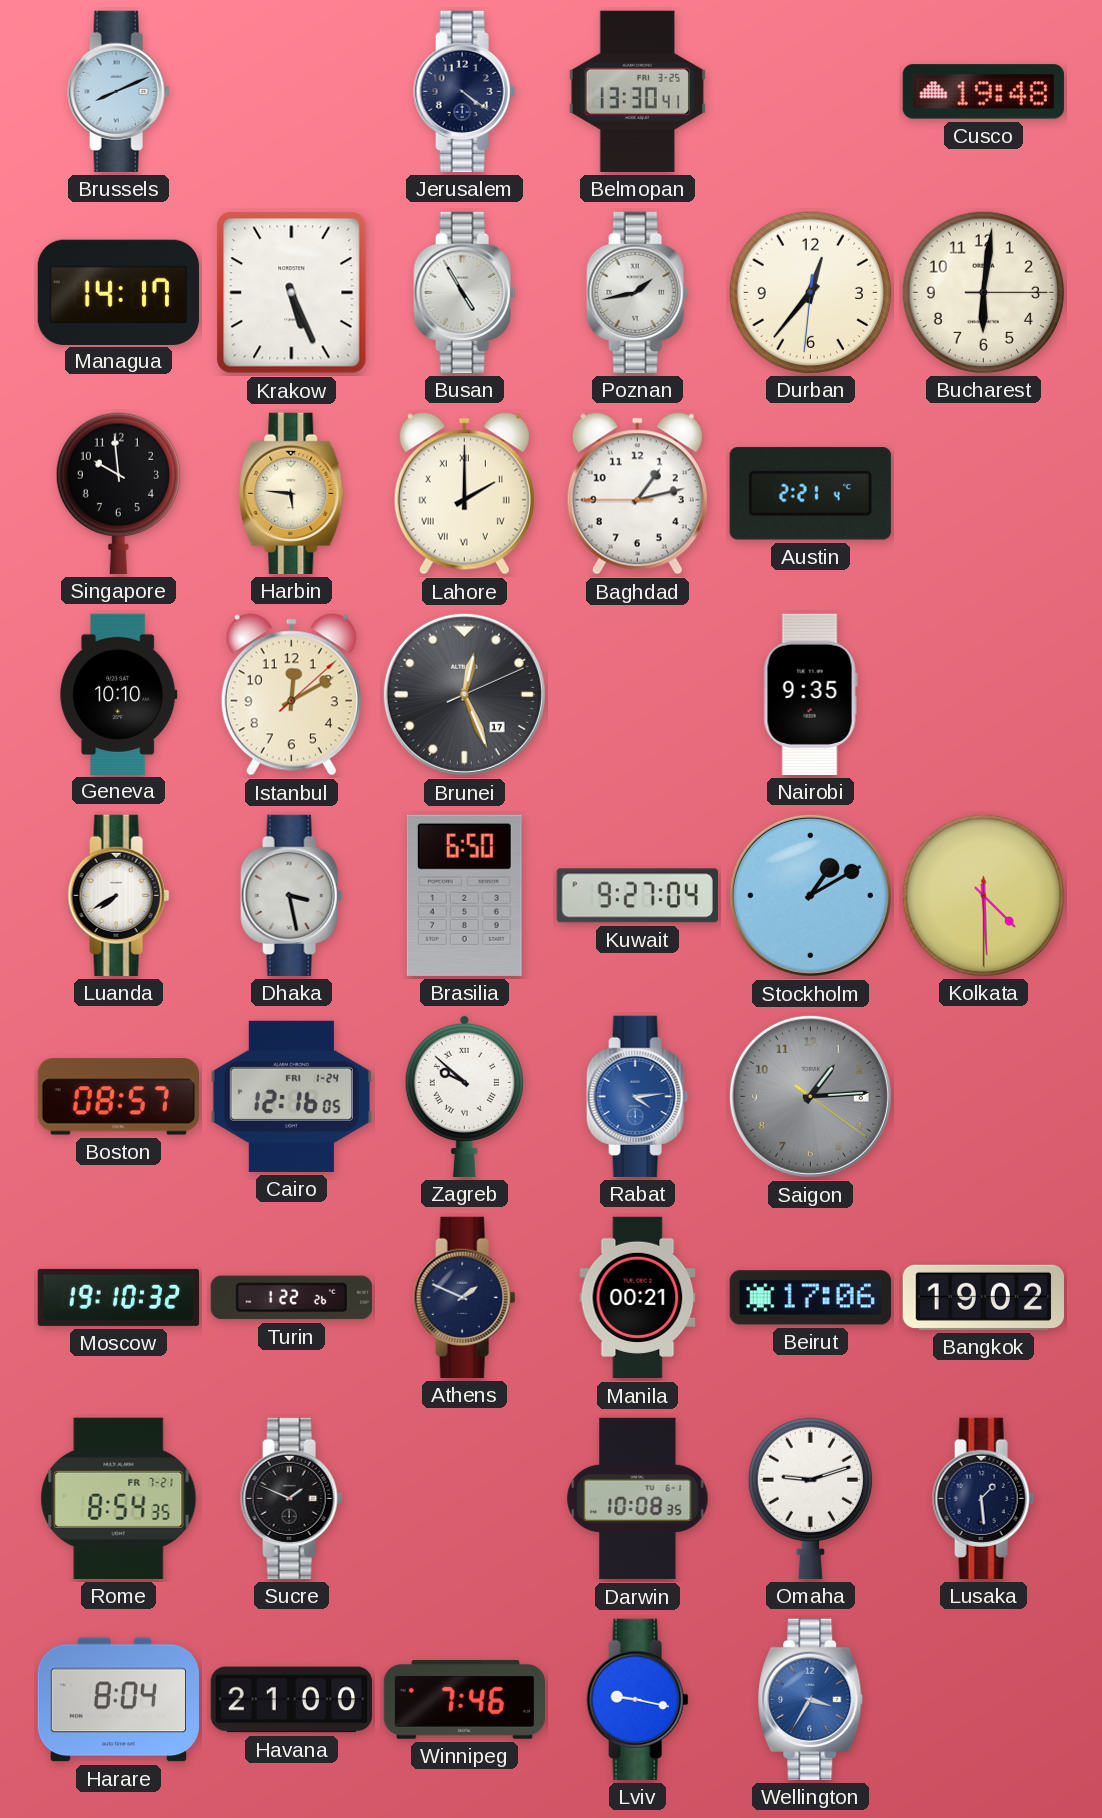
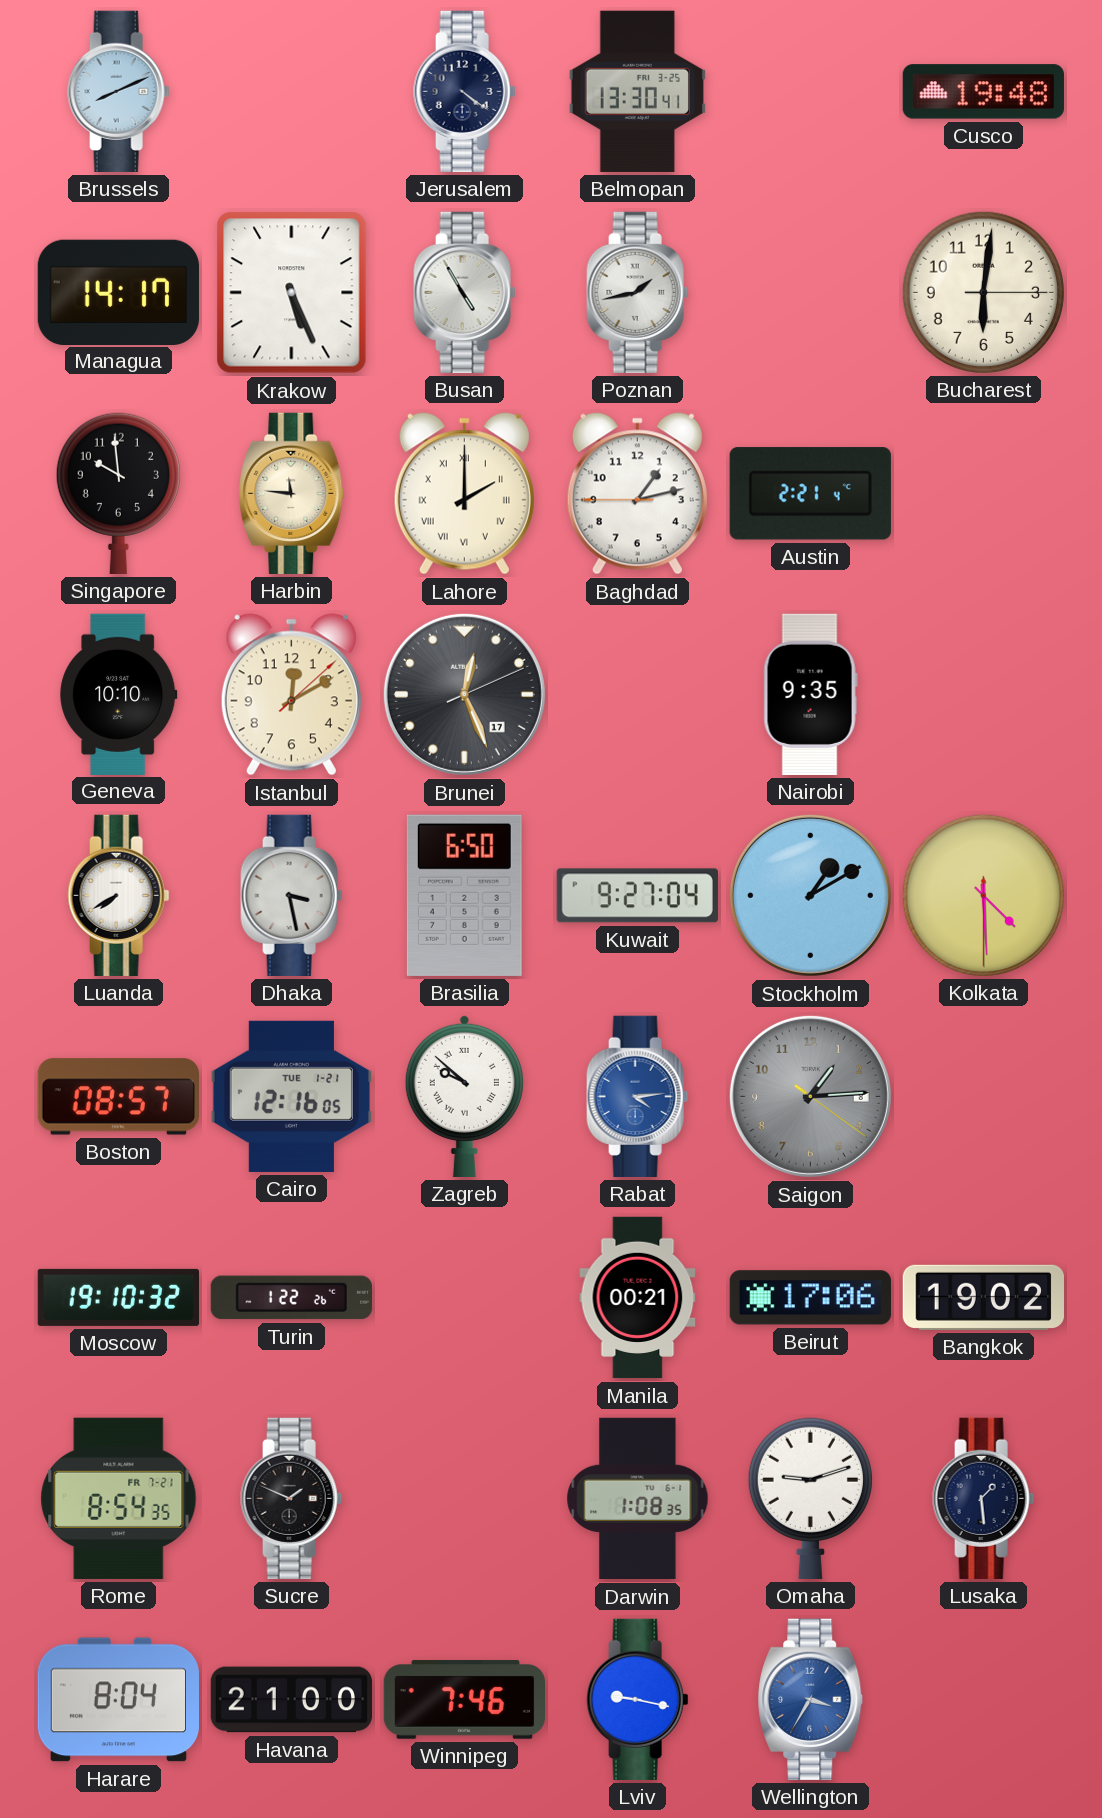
Durban: 12:36 -> none
Harbin: 5:46 -> 11:46
Cairo date: FRI 1-24 -> TUE 1-21
Athens: 1:49 -> none
Darwin: 10:08 -> 1:08
